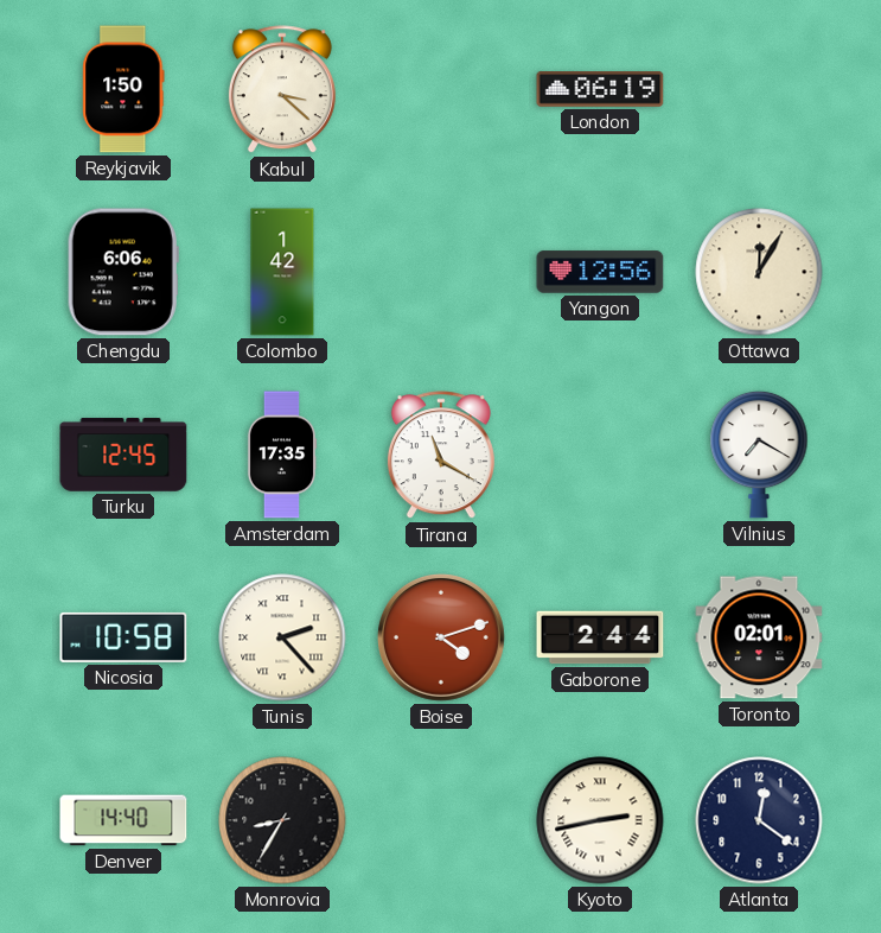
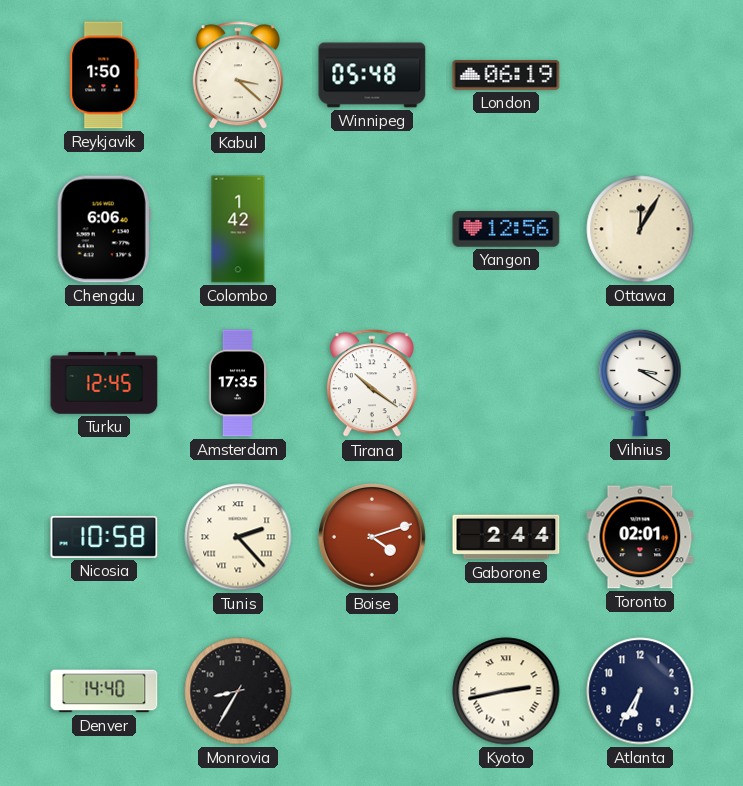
Winnipeg: none -> 05:48
Tirana: 11:20 -> 10:21
Vilnius: 7:20 -> 3:20
Atlanta: 12:21 -> 6:35
